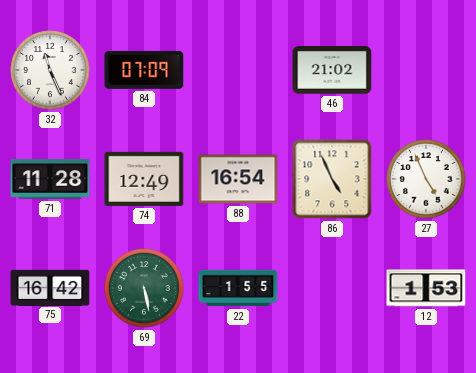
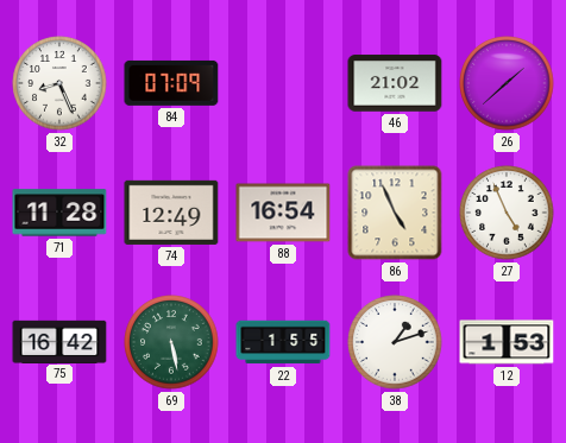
32: 11:26 -> 8:26
26: none -> 1:38
38: none -> 1:12
